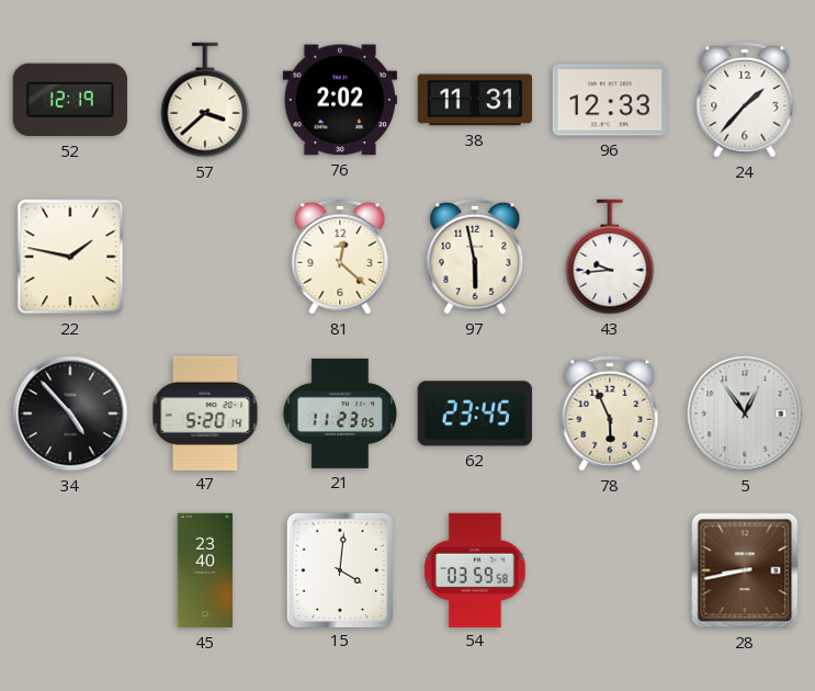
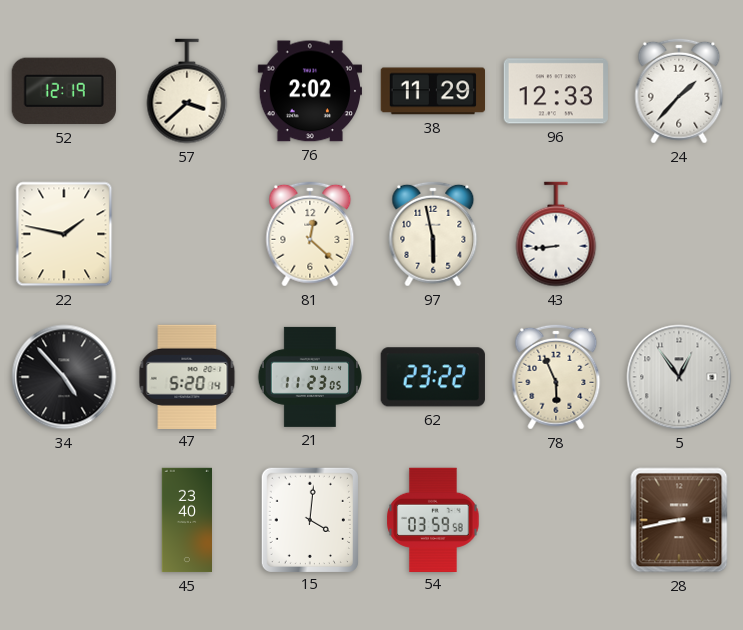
38: 11:31 -> 11:29
43: 9:44 -> 8:44
62: 23:45 -> 23:22
